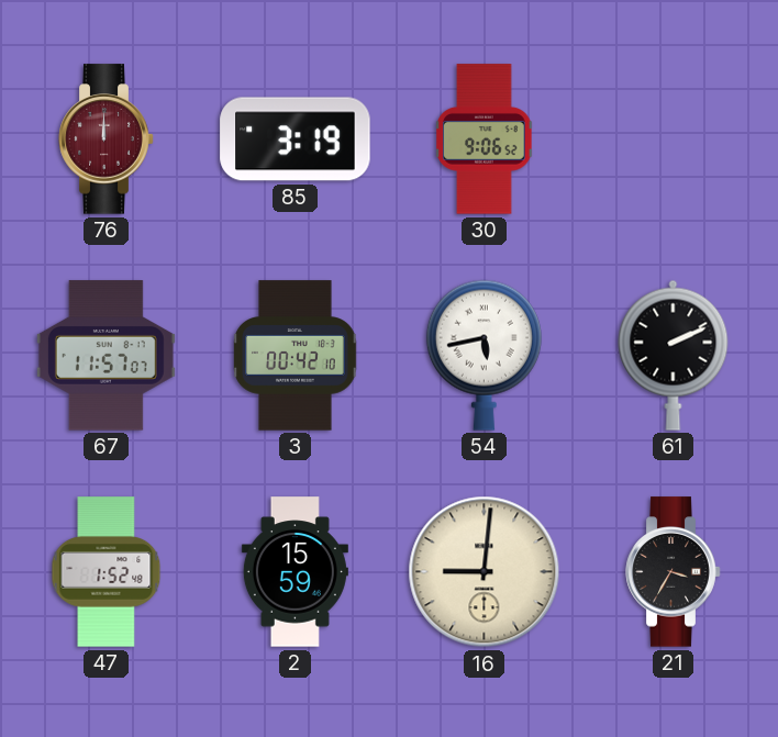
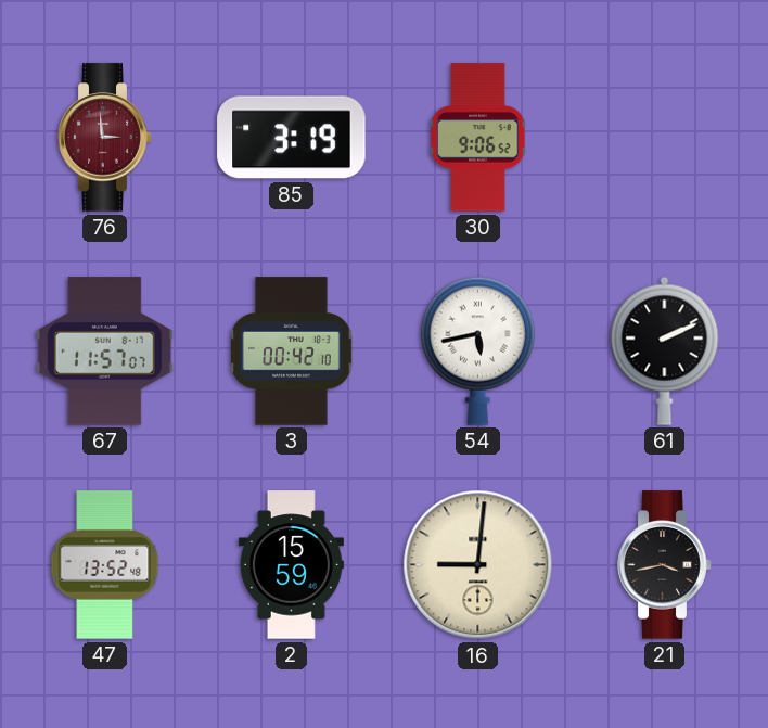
76: 12:00 -> 2:59
47: 1:52 -> 13:52
21: 3:35 -> 3:43
